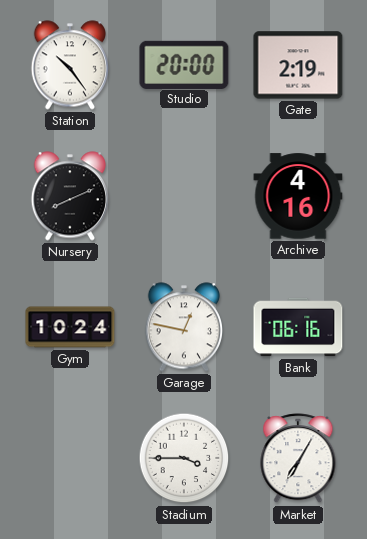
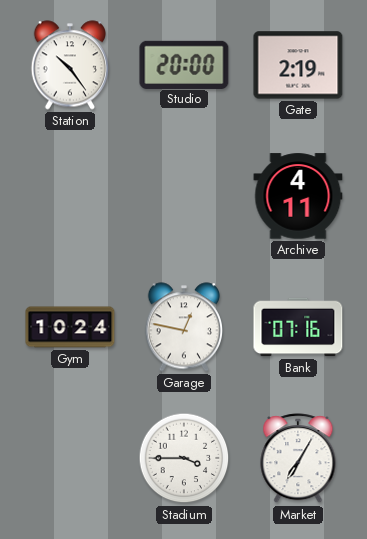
Nursery: 8:11 -> none
Archive: 4:16 -> 4:11
Bank: 06:16 -> 07:16
